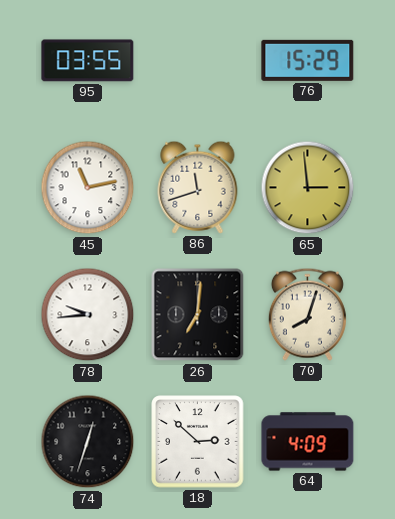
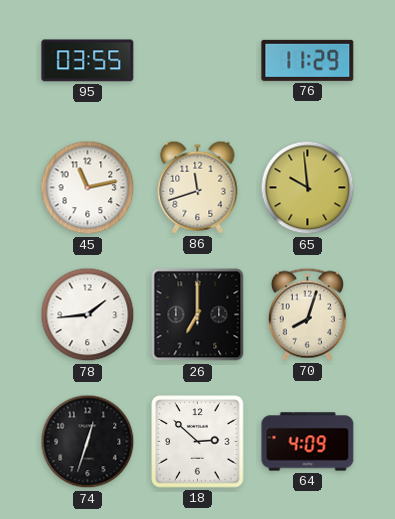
76: 15:29 -> 11:29
65: 2:59 -> 9:59
78: 9:44 -> 1:44
26: 7:01 -> 7:00
